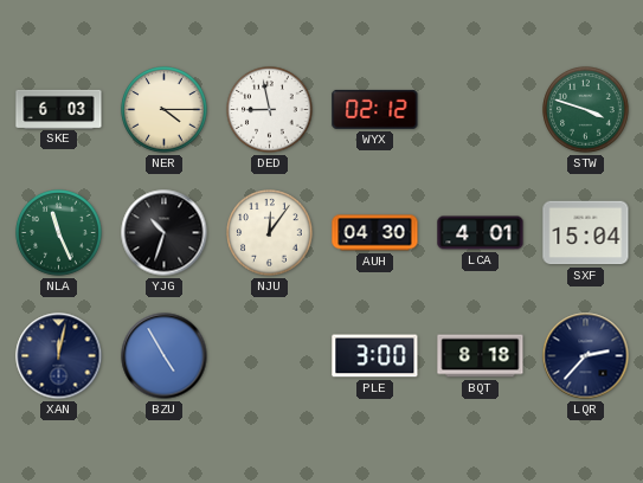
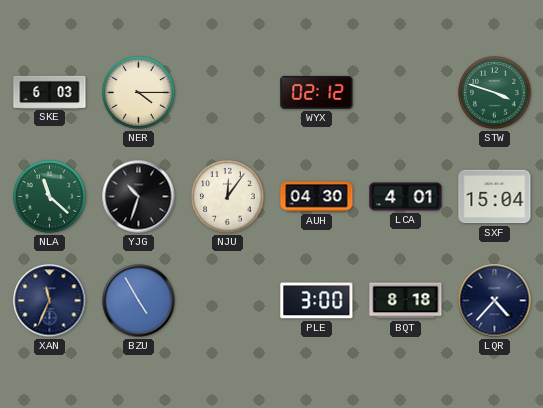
DED: 8:58 -> none
NLA: 11:26 -> 11:22
XAN: 12:02 -> 11:34
LQR: 2:37 -> 4:37
